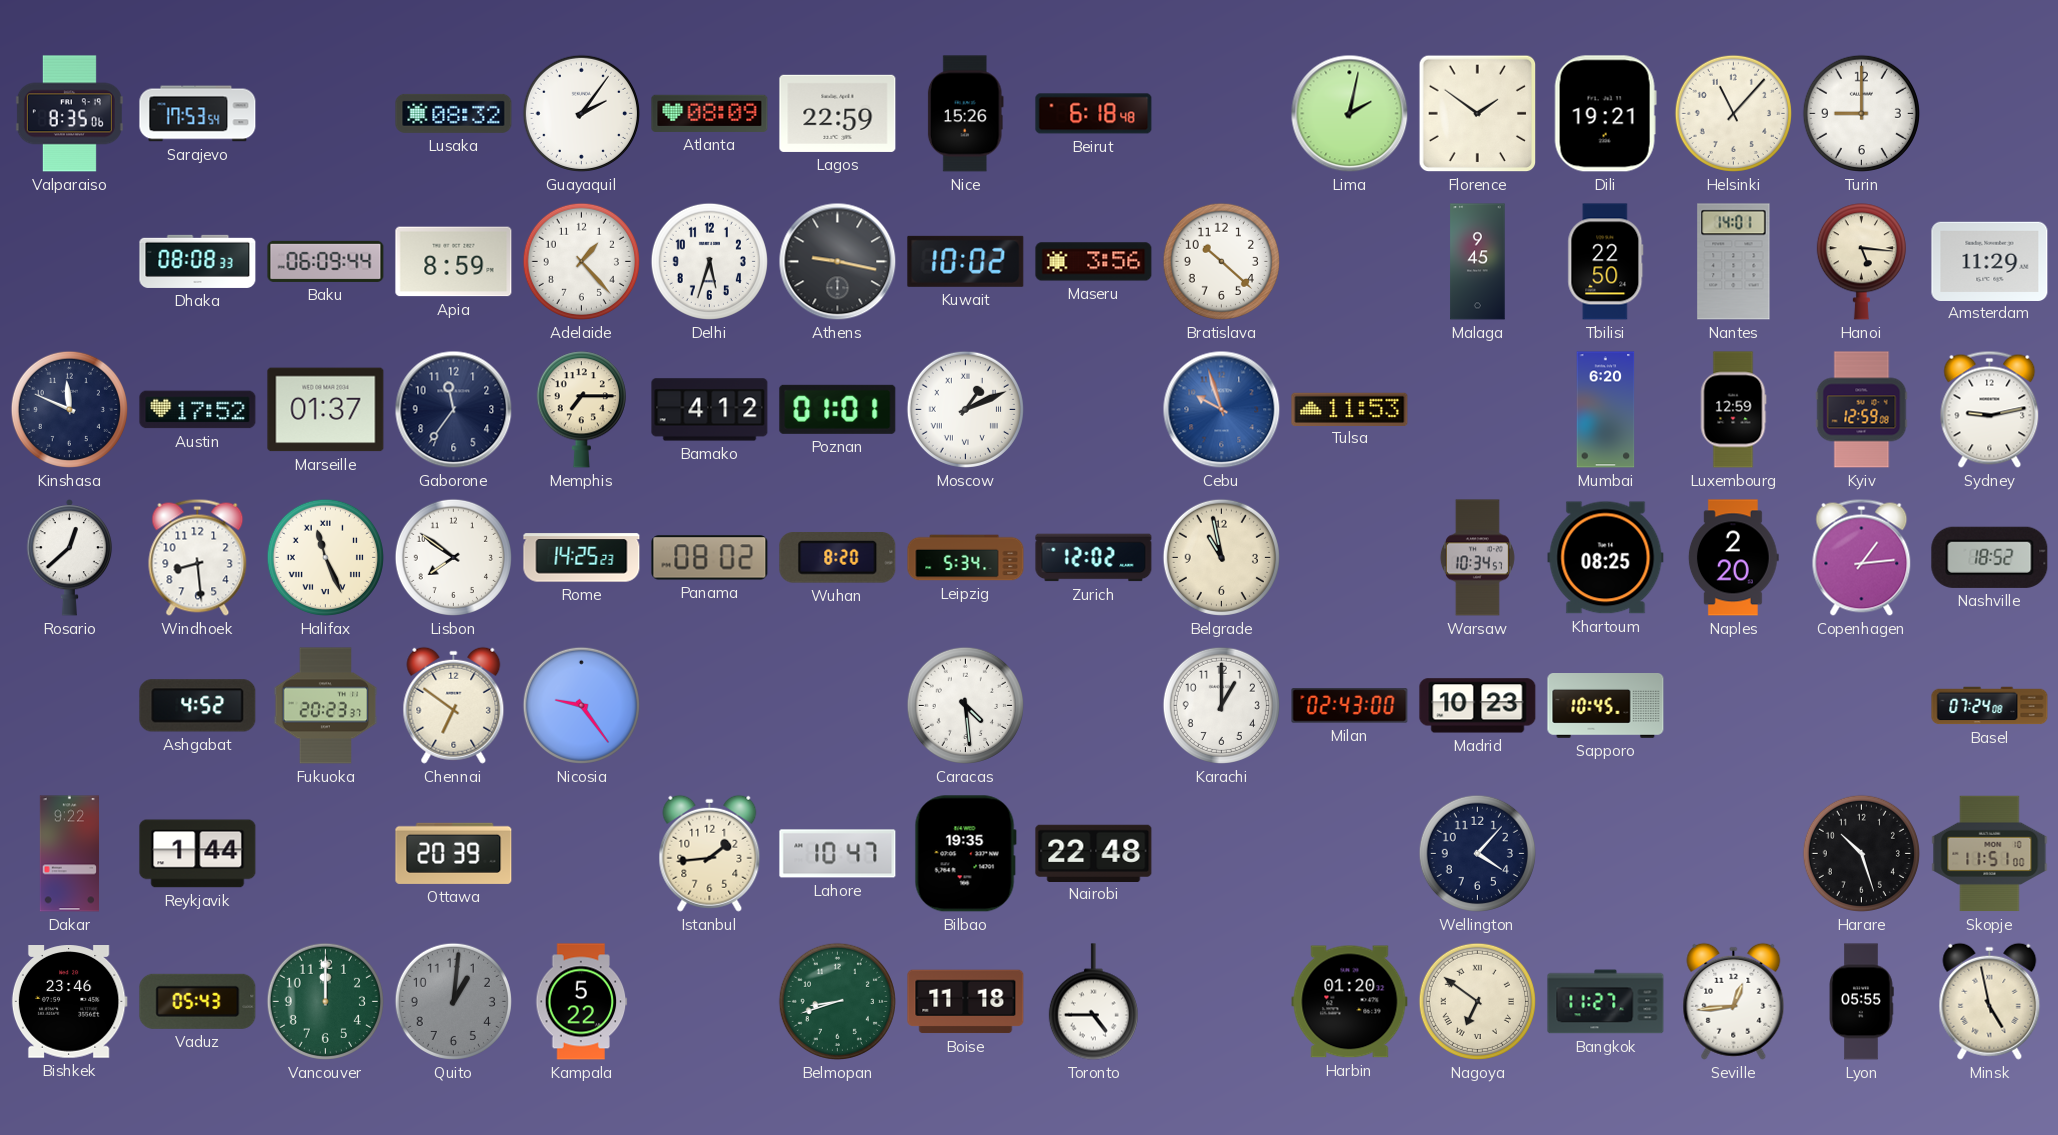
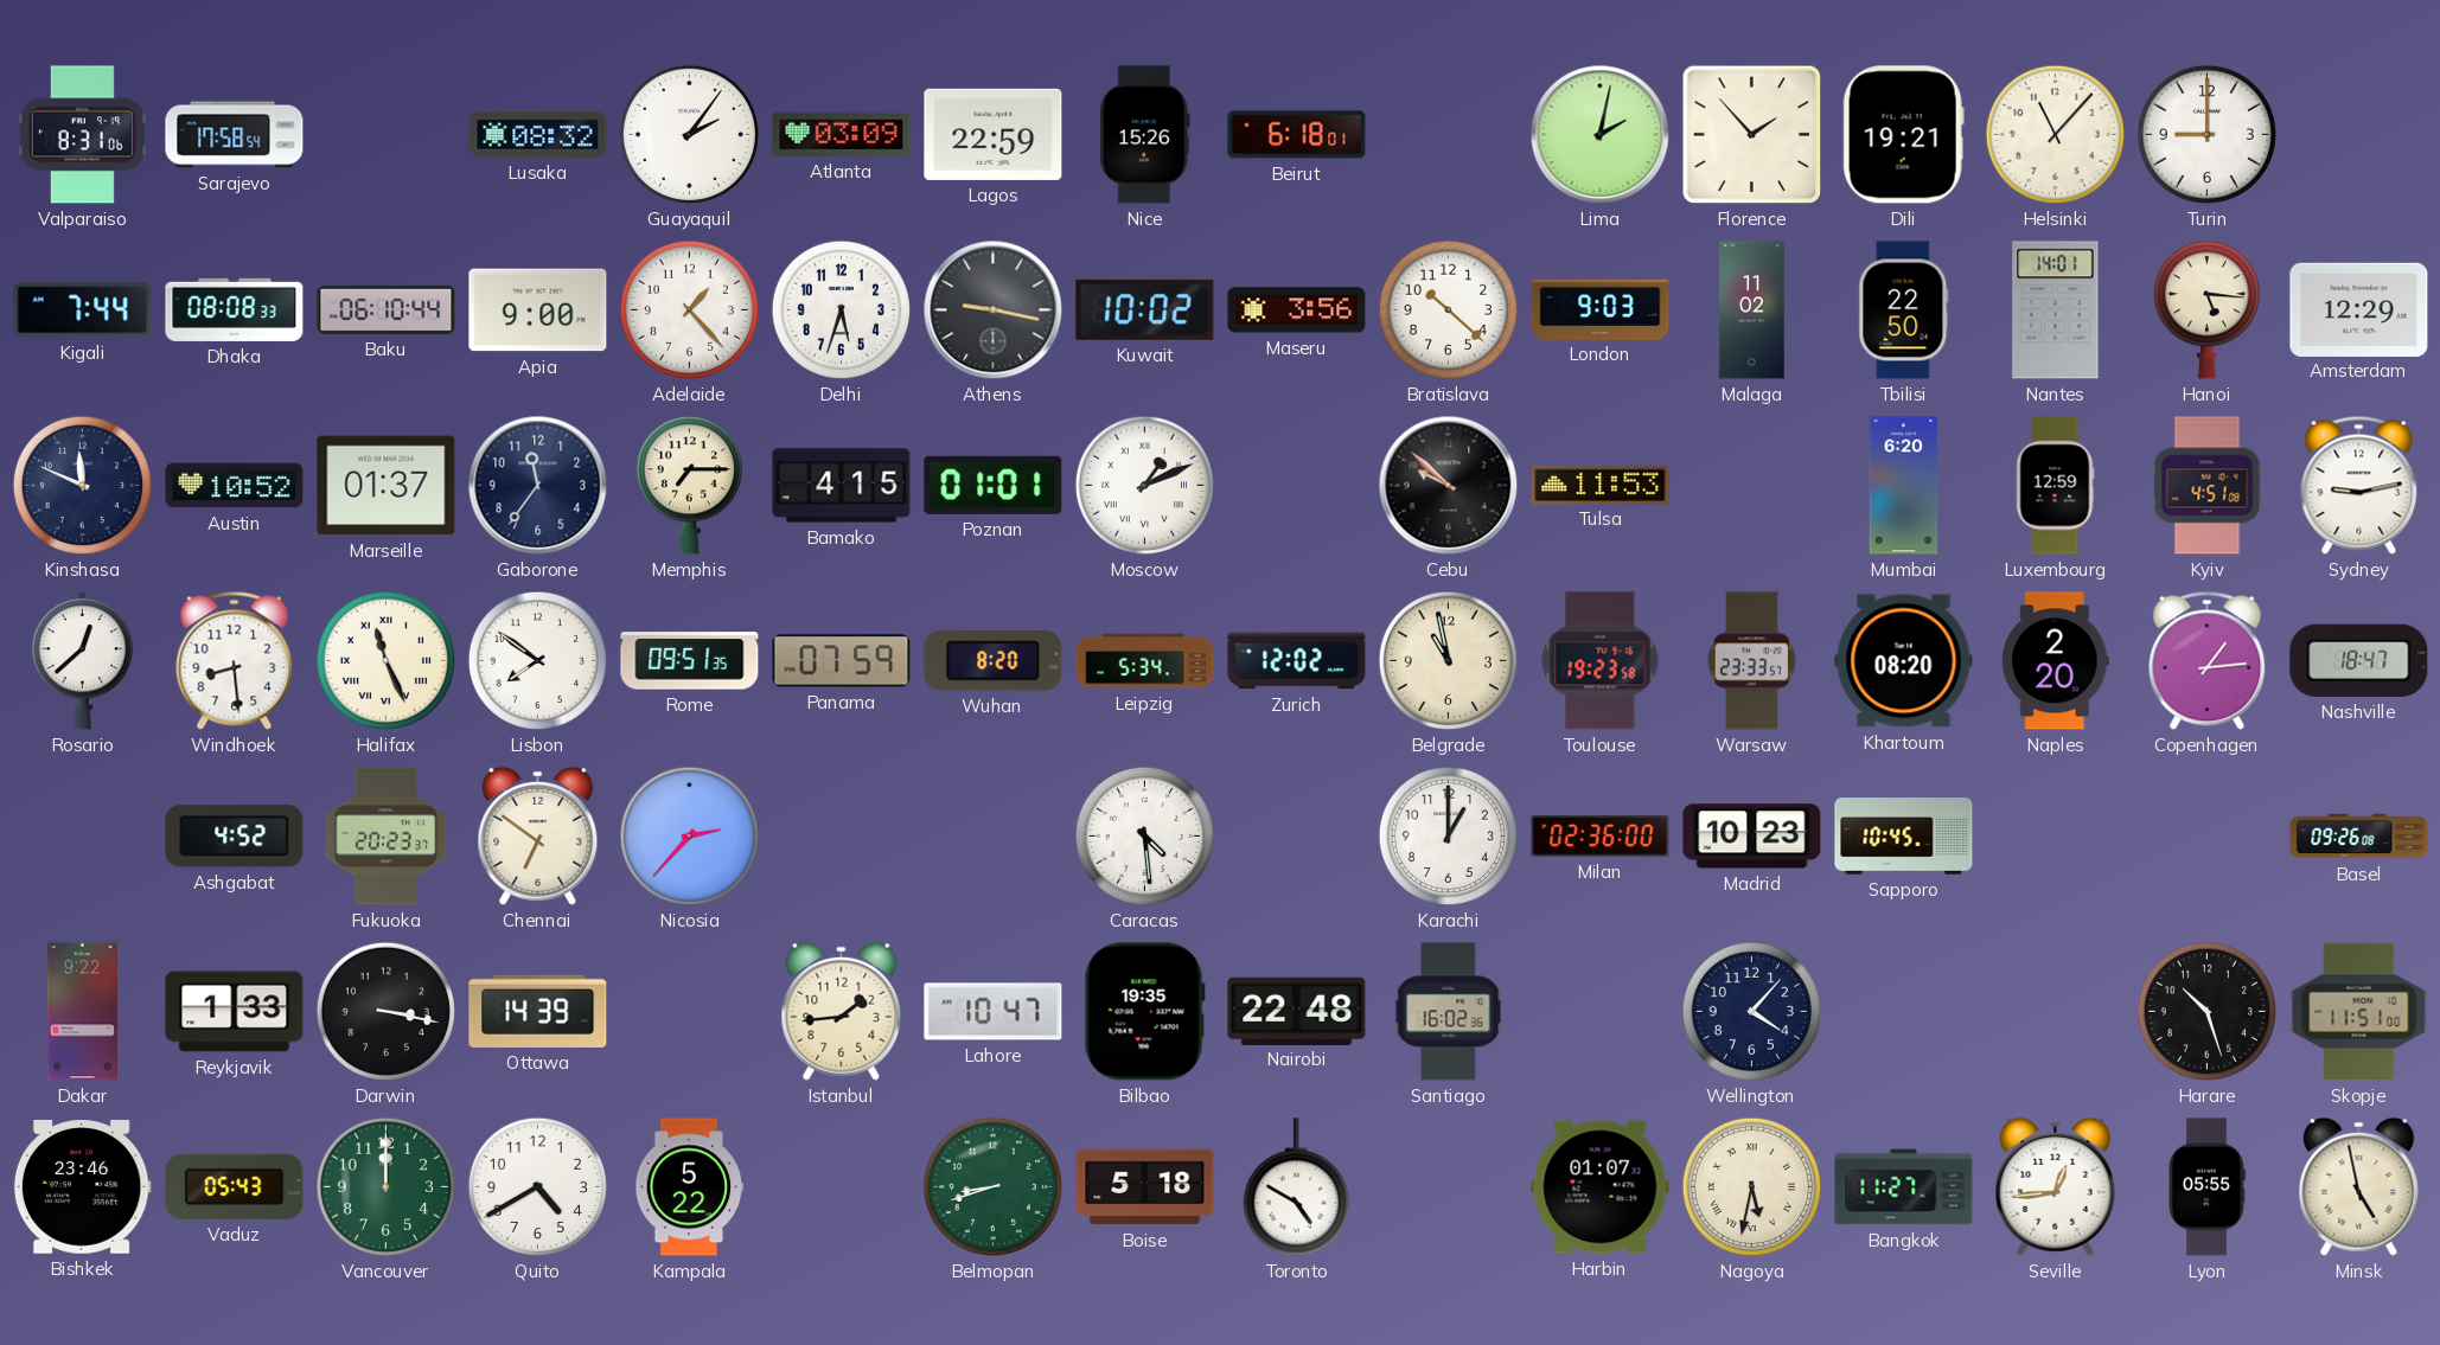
Valparaiso: 8:35 -> 8:31
Sarajevo: 17:53 -> 17:58
Atlanta: 08:09 -> 03:09
Beirut: 6:18:48 -> 6:18:01
Florence: 1:51 -> 1:53
Kigali: none -> 7:44
Baku: 06:09 -> 06:10
Apia: 8:59 -> 9:00
London: none -> 9:03
Malaga: 9:45 -> 11:02
Amsterdam: 11:29 -> 12:29
Austin: 17:52 -> 10:52
Bamako: 4:12 -> 4:15
Cebu: 9:57 -> 9:52
Cebu dial: blue -> black
Kyiv: 12:59 -> 4:51
Rome: 14:25 -> 09:51
Panama: 08:02 -> 07:59
Toulouse: none -> 19:23
Warsaw: 10:34 -> 23:33
Khartoum: 08:25 -> 08:20
Nashville: 18:52 -> 18:47
Nicosia: 9:24 -> 2:37
Milan: 02:43 -> 02:36
Basel: 07:24 -> 09:26
Reykjavik: 1:44 -> 1:33
Darwin: none -> 3:17
Ottawa: 20:39 -> 14:39
Santiago: none -> 16:02
Quito: 1:01 -> 4:40
Quito dial: grey -> white
Boise: 11:18 -> 5:18
Toronto: 4:45 -> 4:50
Harbin: 01:20 -> 01:07
Nagoya: 6:51 -> 5:32
